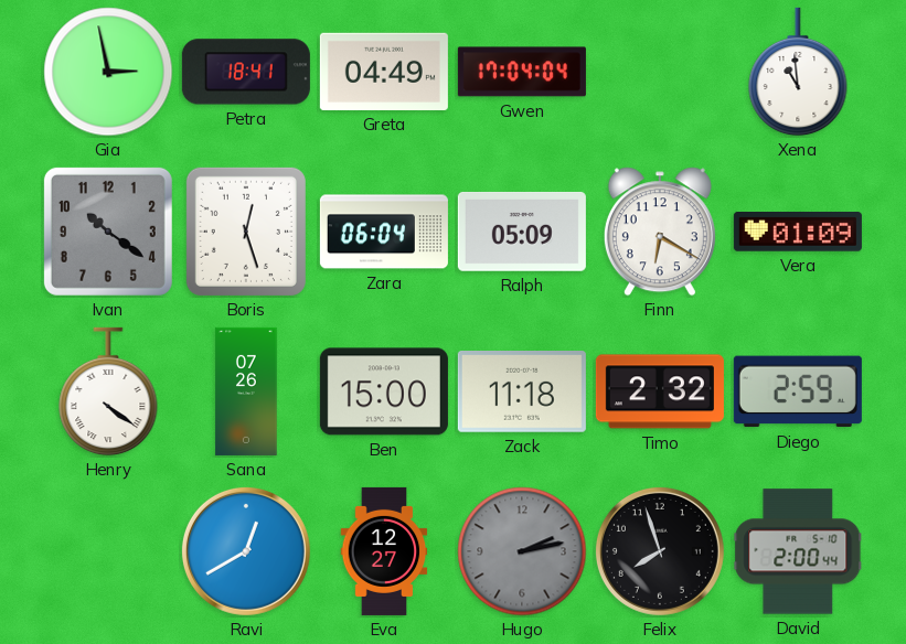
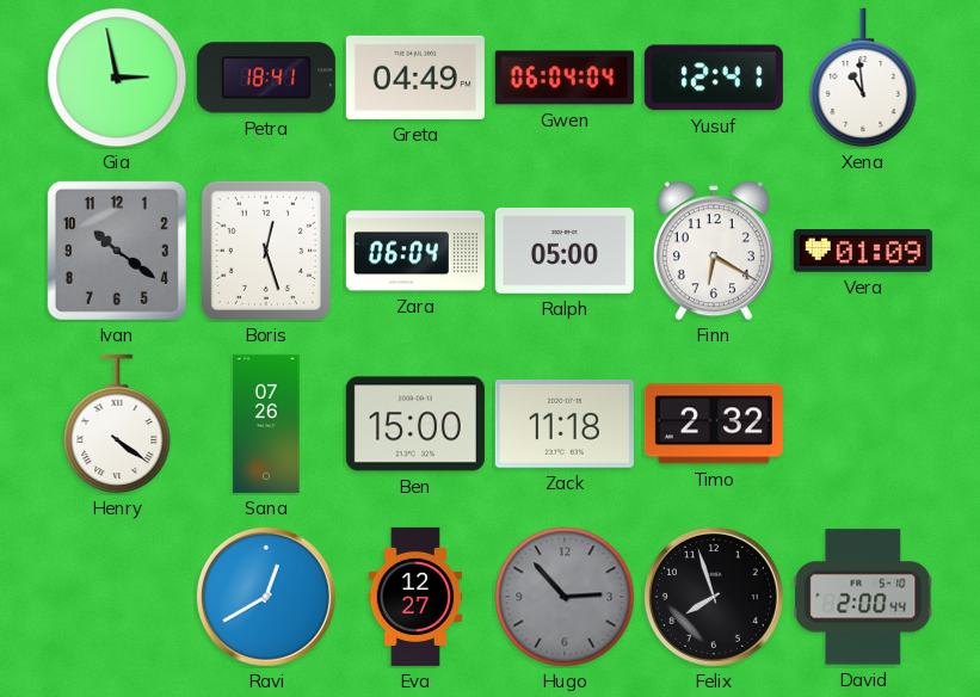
Gwen: 17:04 -> 06:04
Yusuf: none -> 12:41
Ralph: 05:09 -> 05:00
Diego: 2:59 -> none
Hugo: 2:13 -> 2:53
